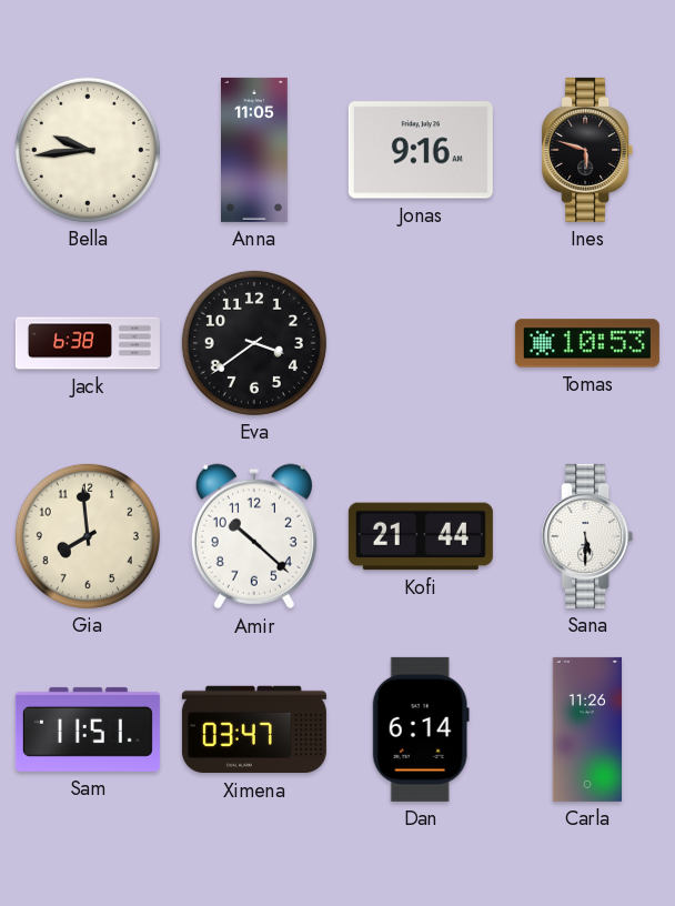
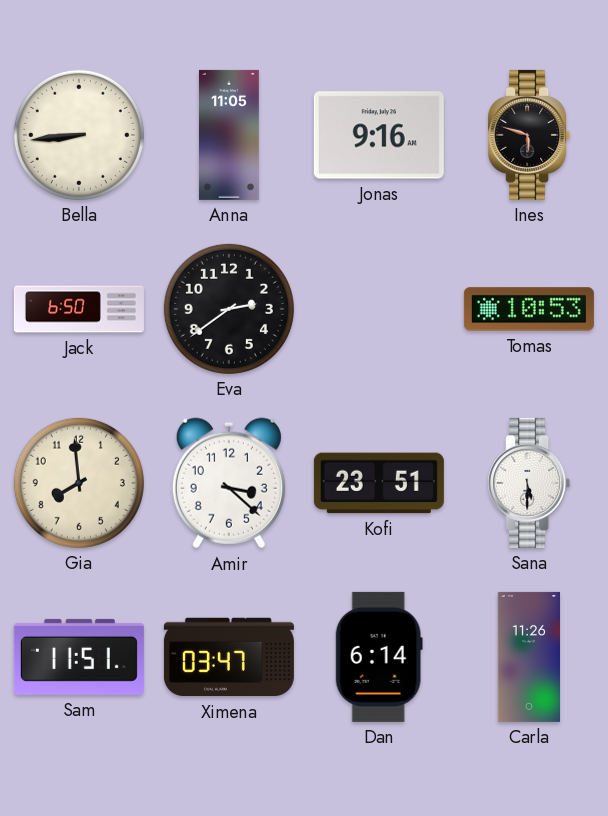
Bella: 9:44 -> 8:44
Jack: 6:38 -> 6:50
Eva: 3:39 -> 2:39
Amir: 10:22 -> 3:22
Kofi: 21:44 -> 23:51
